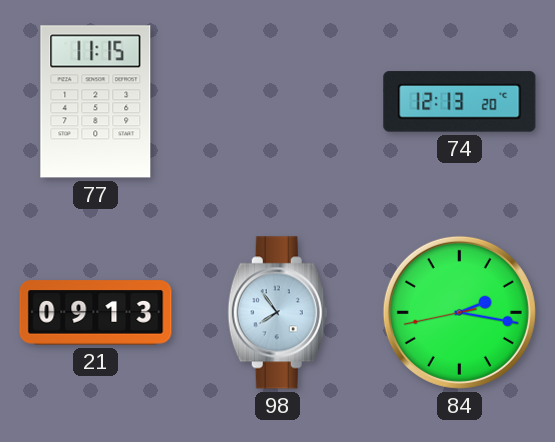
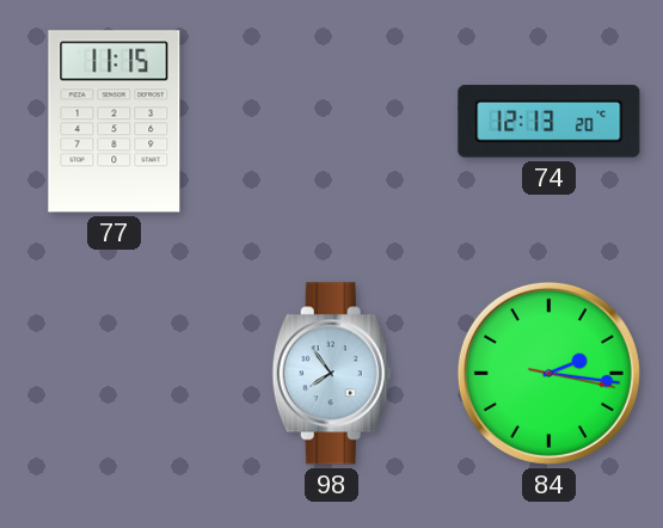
21: 09:13 -> none
84: 2:16:43 -> 2:16:17
